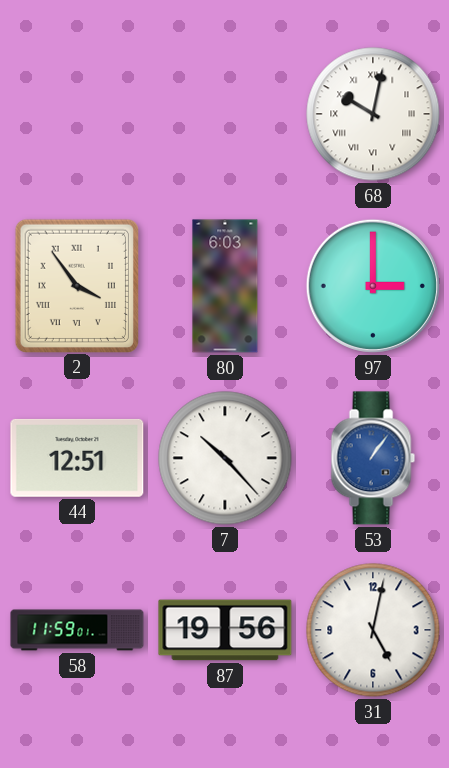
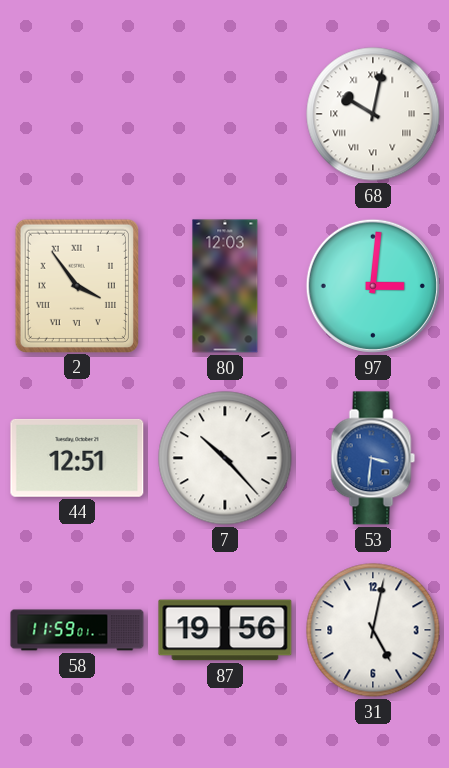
80: 6:03 -> 12:03
97: 3:00 -> 3:01
53: 1:06 -> 3:31
